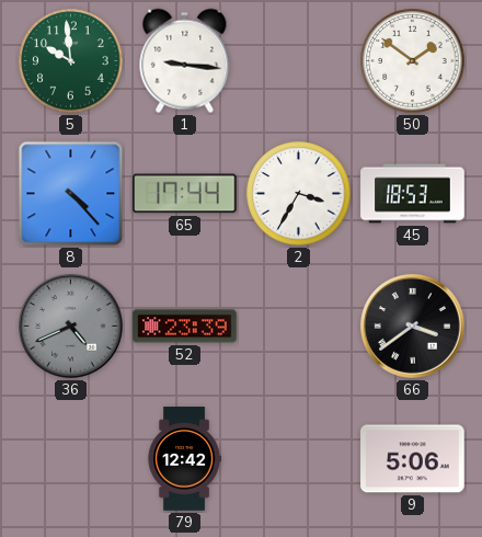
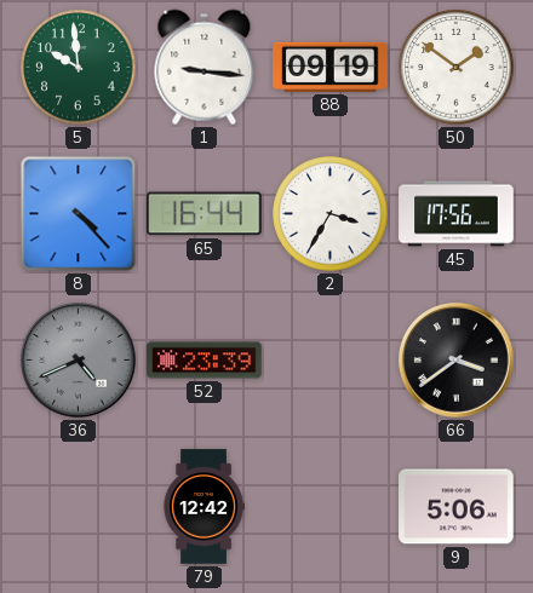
88: none -> 09:19
65: 17:44 -> 16:44
45: 18:53 -> 17:56
